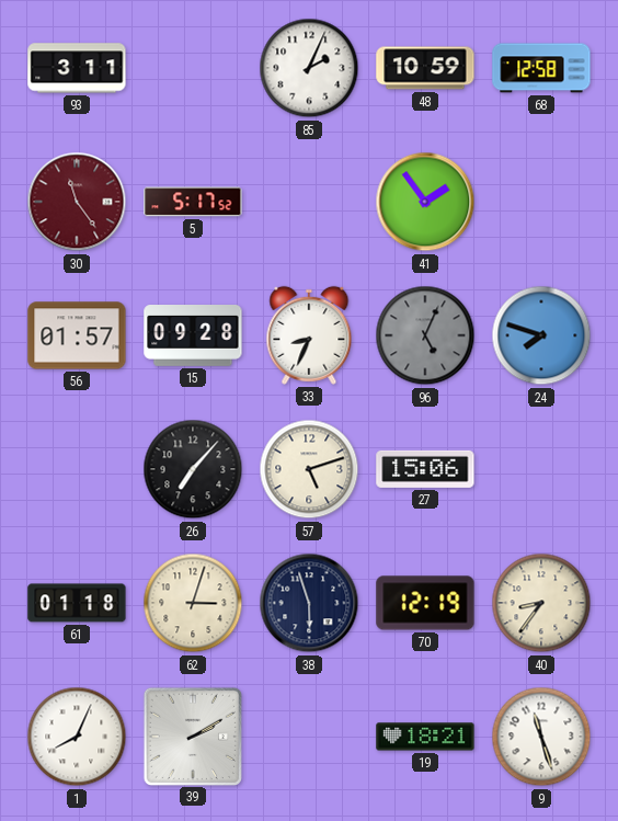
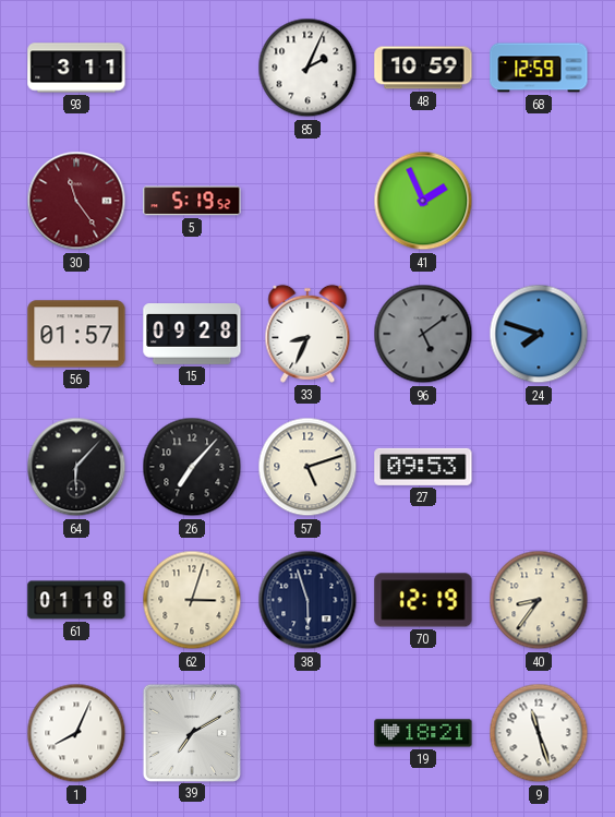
68: 12:58 -> 12:59
5: 5:17 -> 5:19
41: 1:54 -> 1:56
96: 5:04 -> 5:09
64: none -> 6:07
27: 15:06 -> 09:53
39: 2:10 -> 7:10
